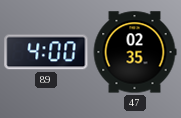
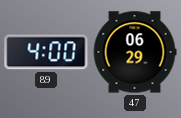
47: 02:35 -> 06:29
